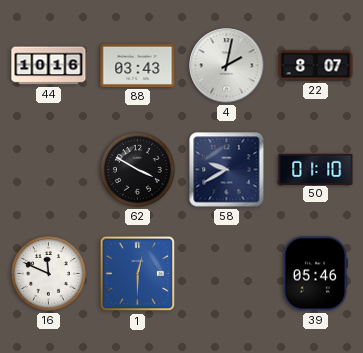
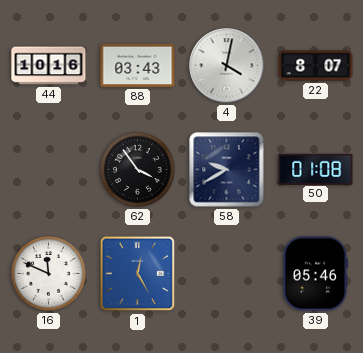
4: 2:02 -> 4:02
62: 3:50 -> 3:54
50: 01:10 -> 01:08
1: 12:30 -> 12:25
